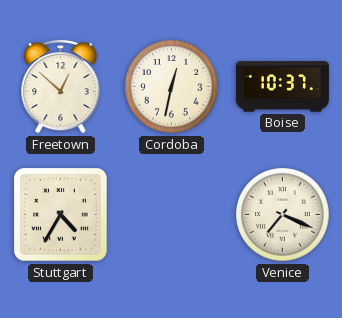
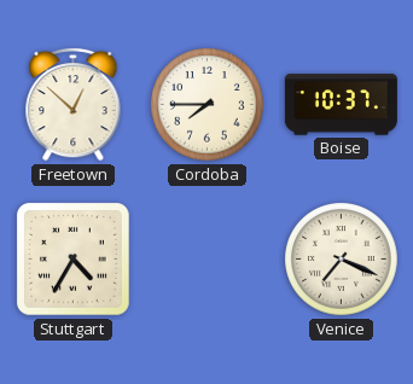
Cordoba: 12:32 -> 7:45
